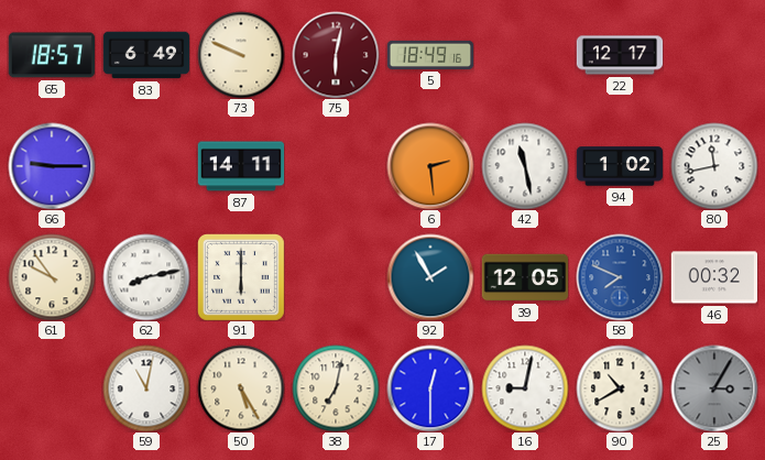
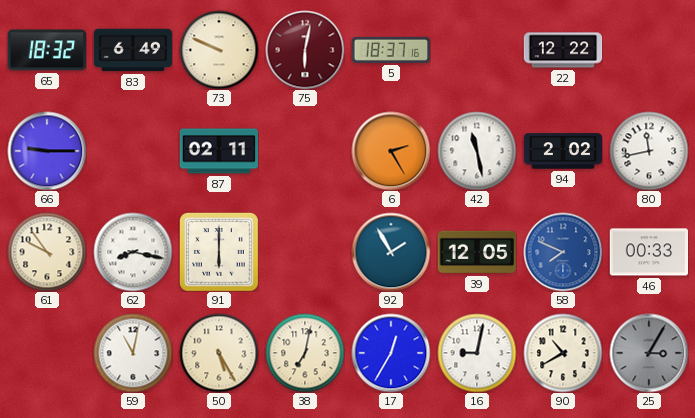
65: 18:57 -> 18:32
5: 18:49 -> 18:37
22: 12:17 -> 12:22
87: 14:11 -> 02:11
6: 2:29 -> 2:25
94: 1:02 -> 2:02
62: 8:13 -> 8:17
46: 00:32 -> 00:33
17: 12:30 -> 12:35
